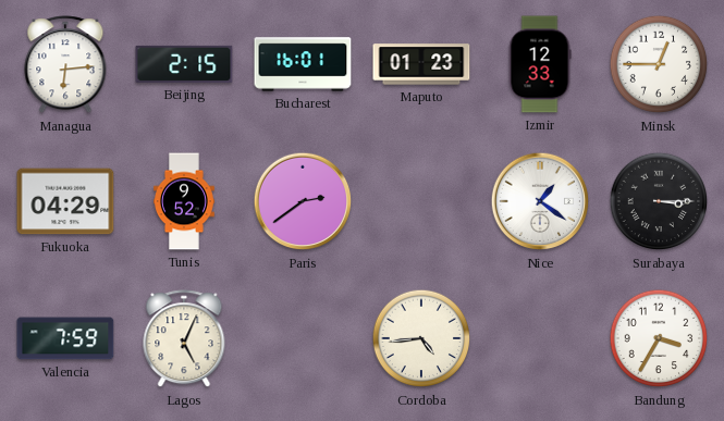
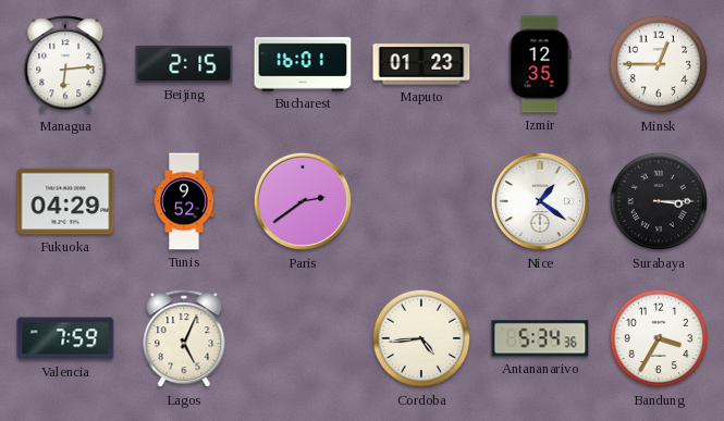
Izmir: 12:33 -> 12:35
Antananarivo: none -> 5:34
